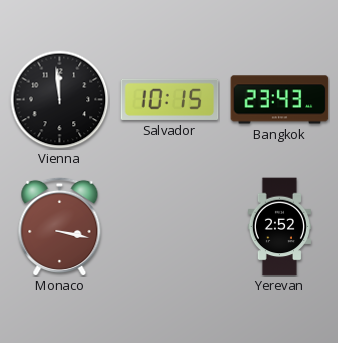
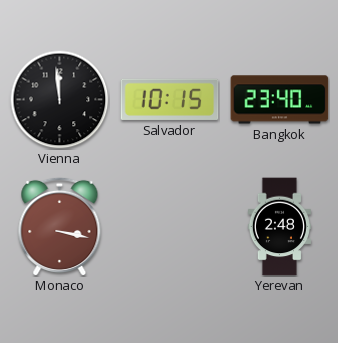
Bangkok: 23:43 -> 23:40
Yerevan: 2:52 -> 2:48
